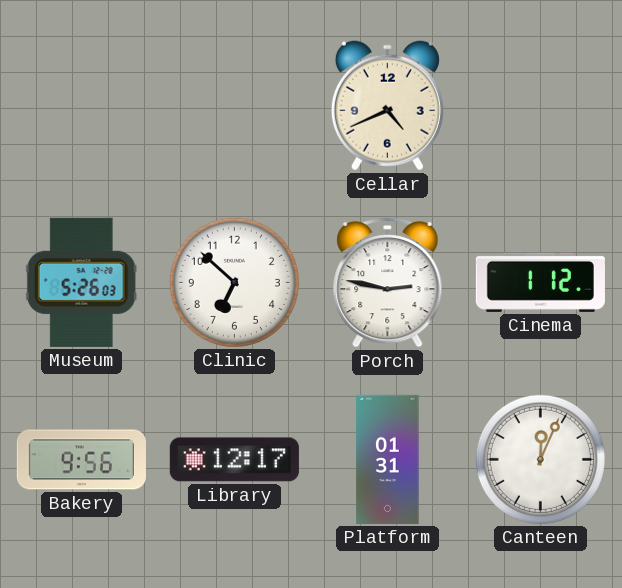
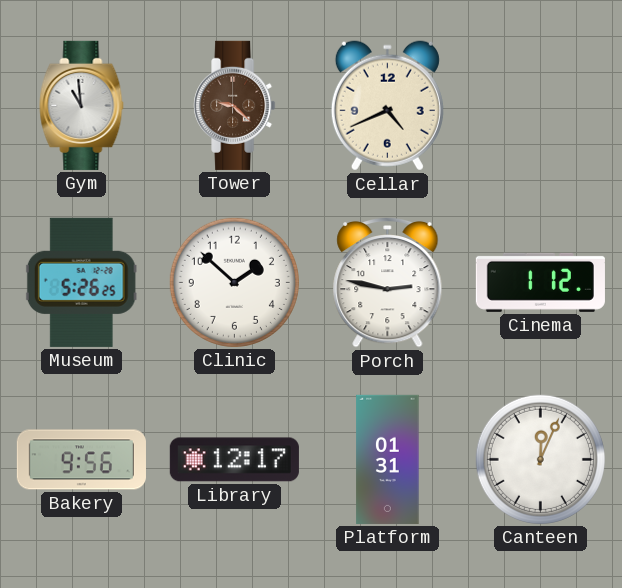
Gym: none -> 10:59
Tower: none -> 9:22
Museum: 5:26:03 -> 5:26:25
Clinic: 6:52 -> 1:52
